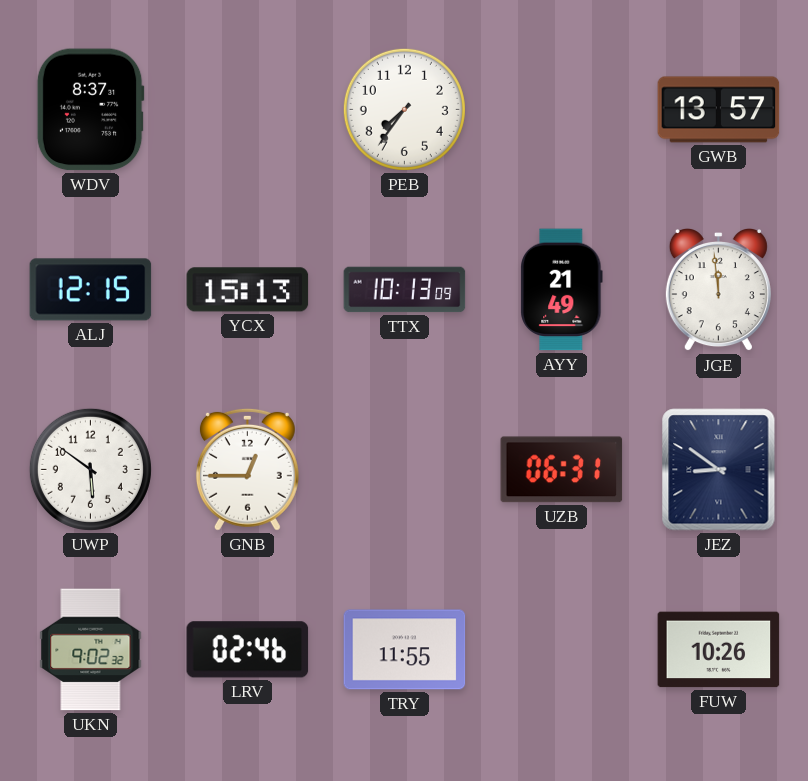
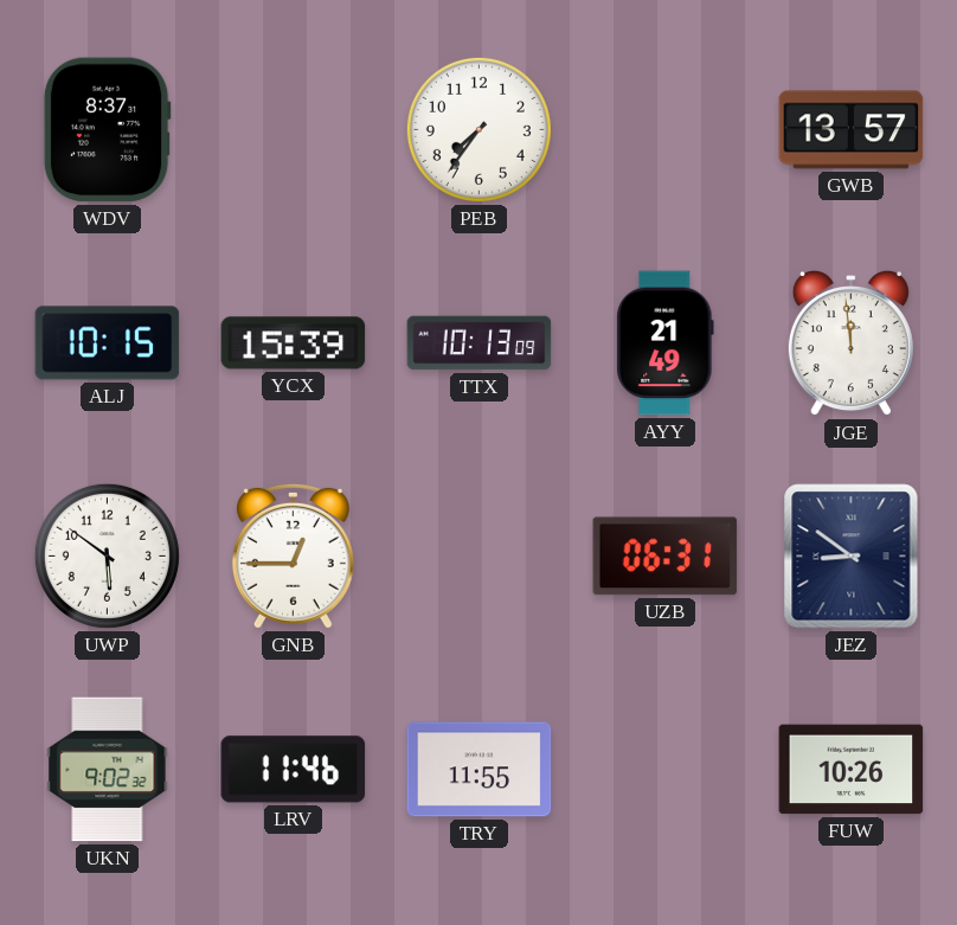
ALJ: 12:15 -> 10:15
YCX: 15:13 -> 15:39
LRV: 02:46 -> 11:46
